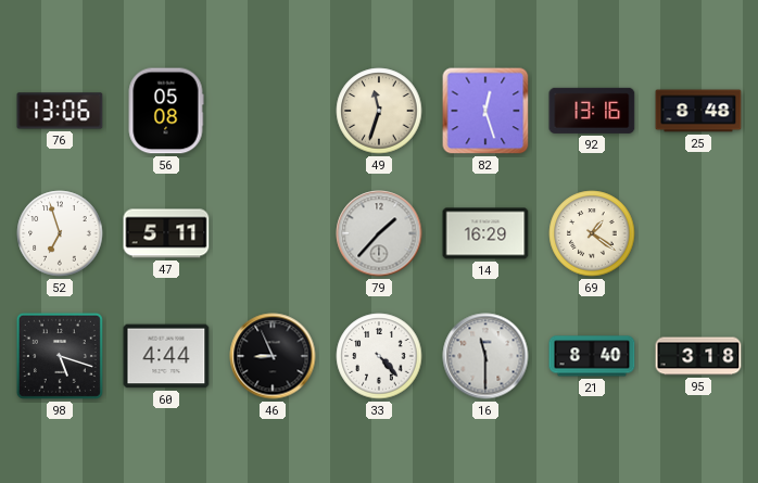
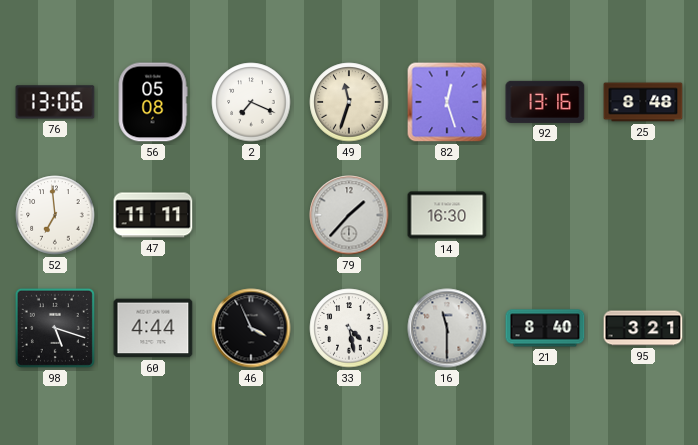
2: none -> 7:19
52: 6:57 -> 6:59
47: 5:11 -> 11:11
14: 16:29 -> 16:30
69: 1:21 -> none
46: 8:56 -> 3:56
33: 4:23 -> 4:28
95: 3:18 -> 3:21
